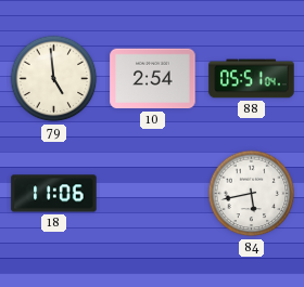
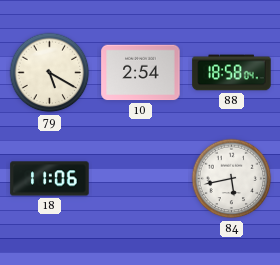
79: 4:59 -> 5:20
88: 05:51 -> 18:58
